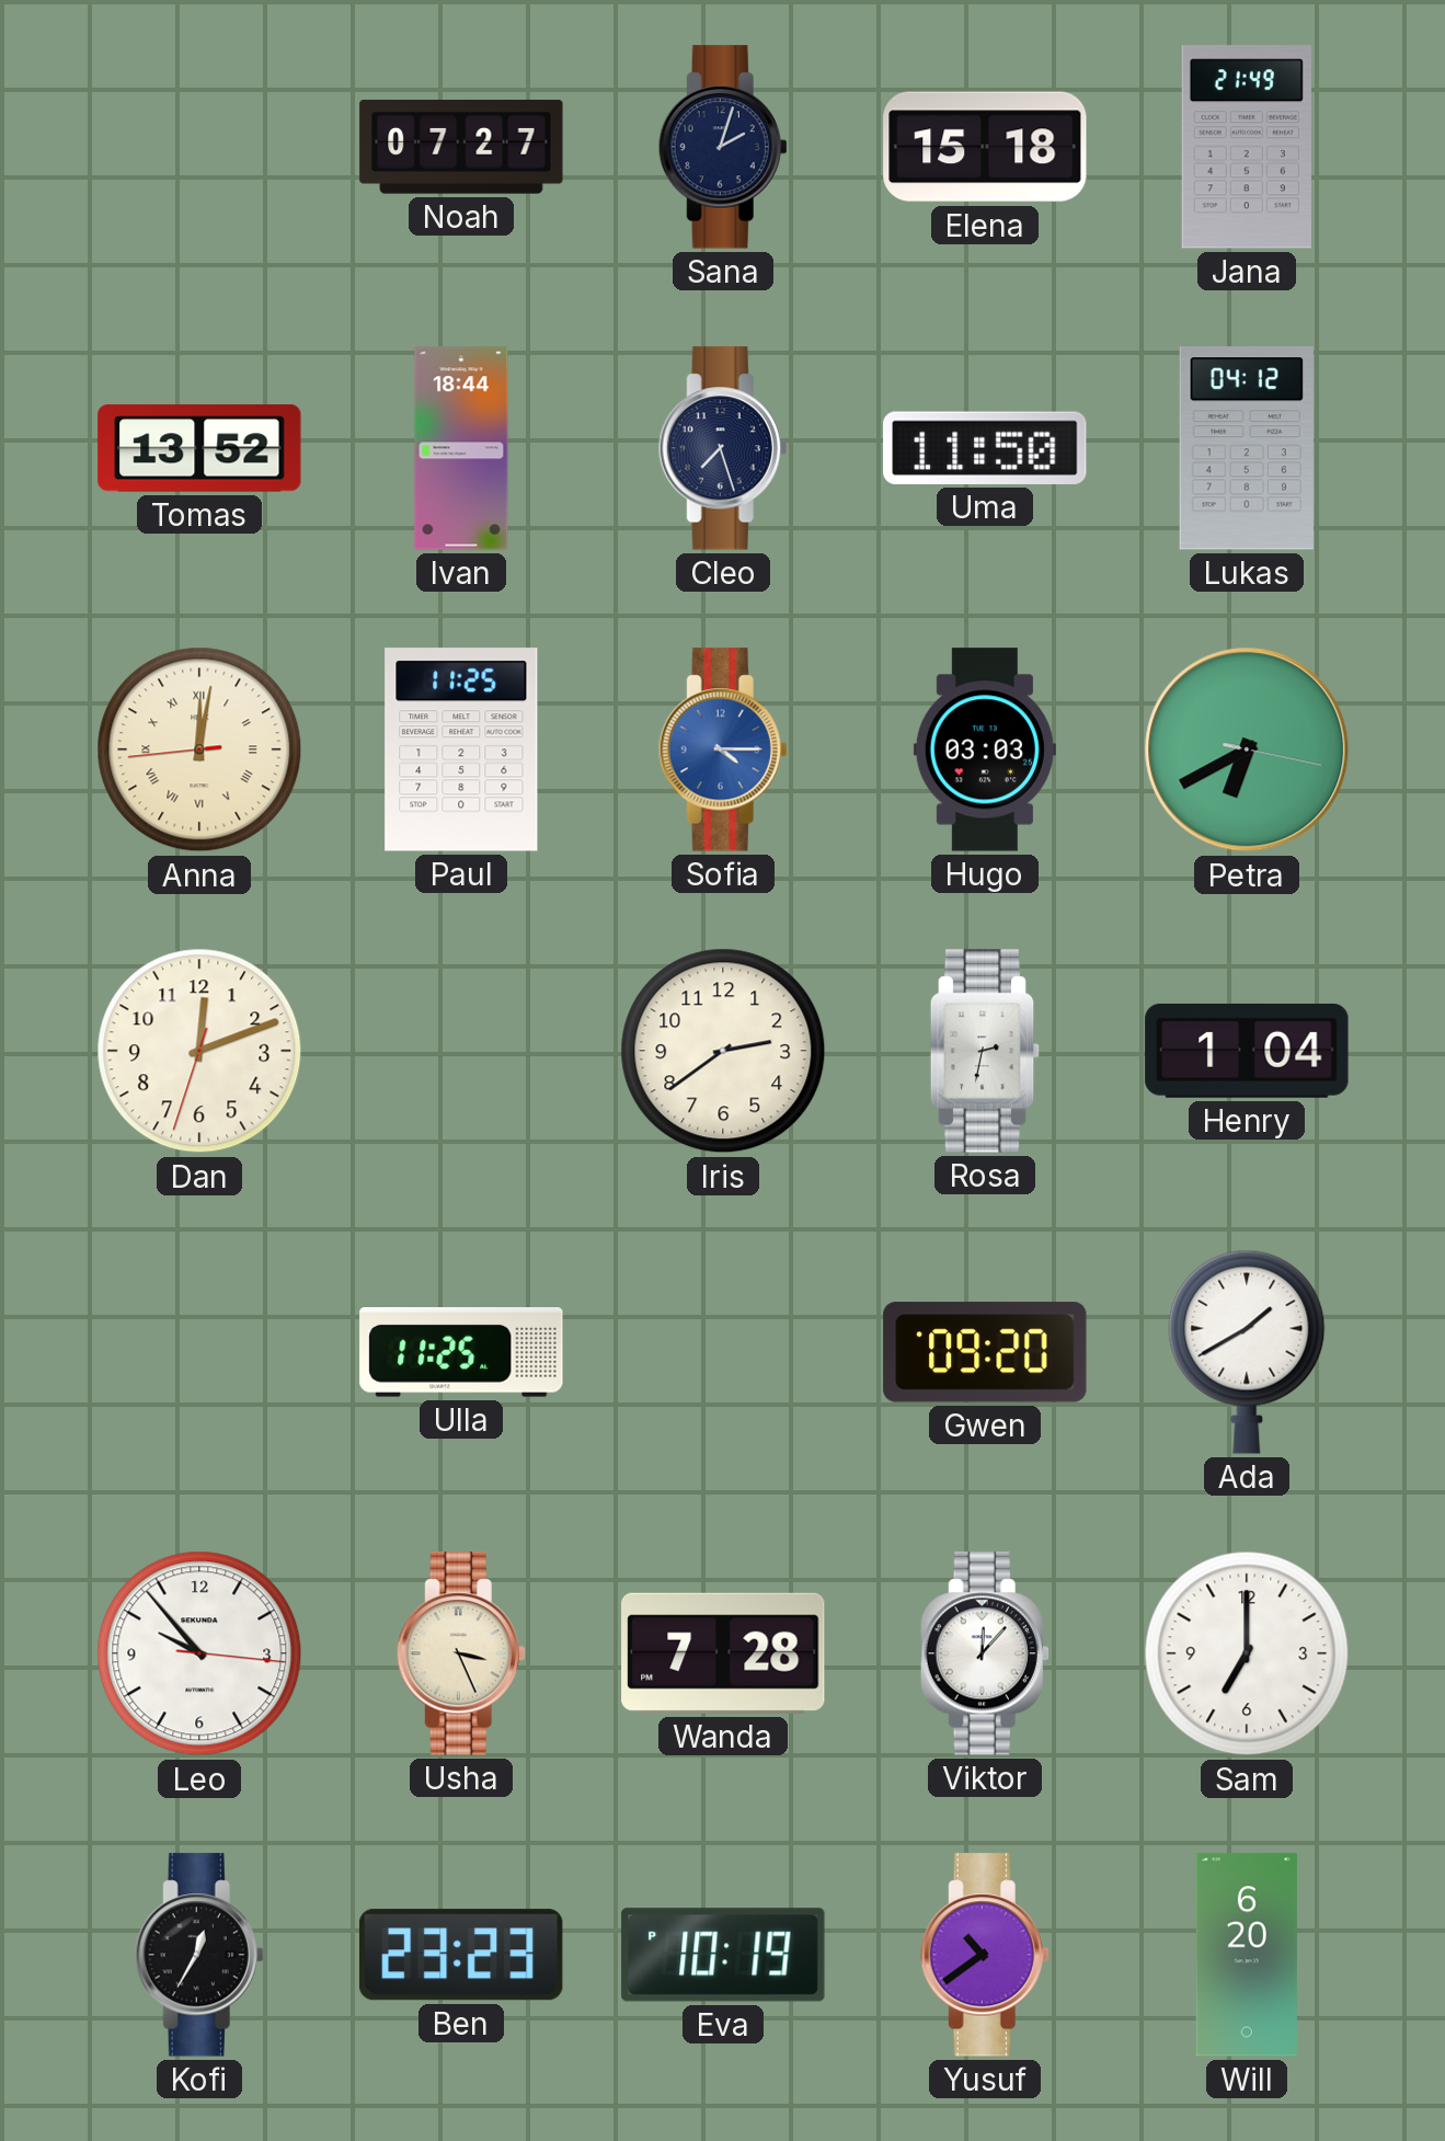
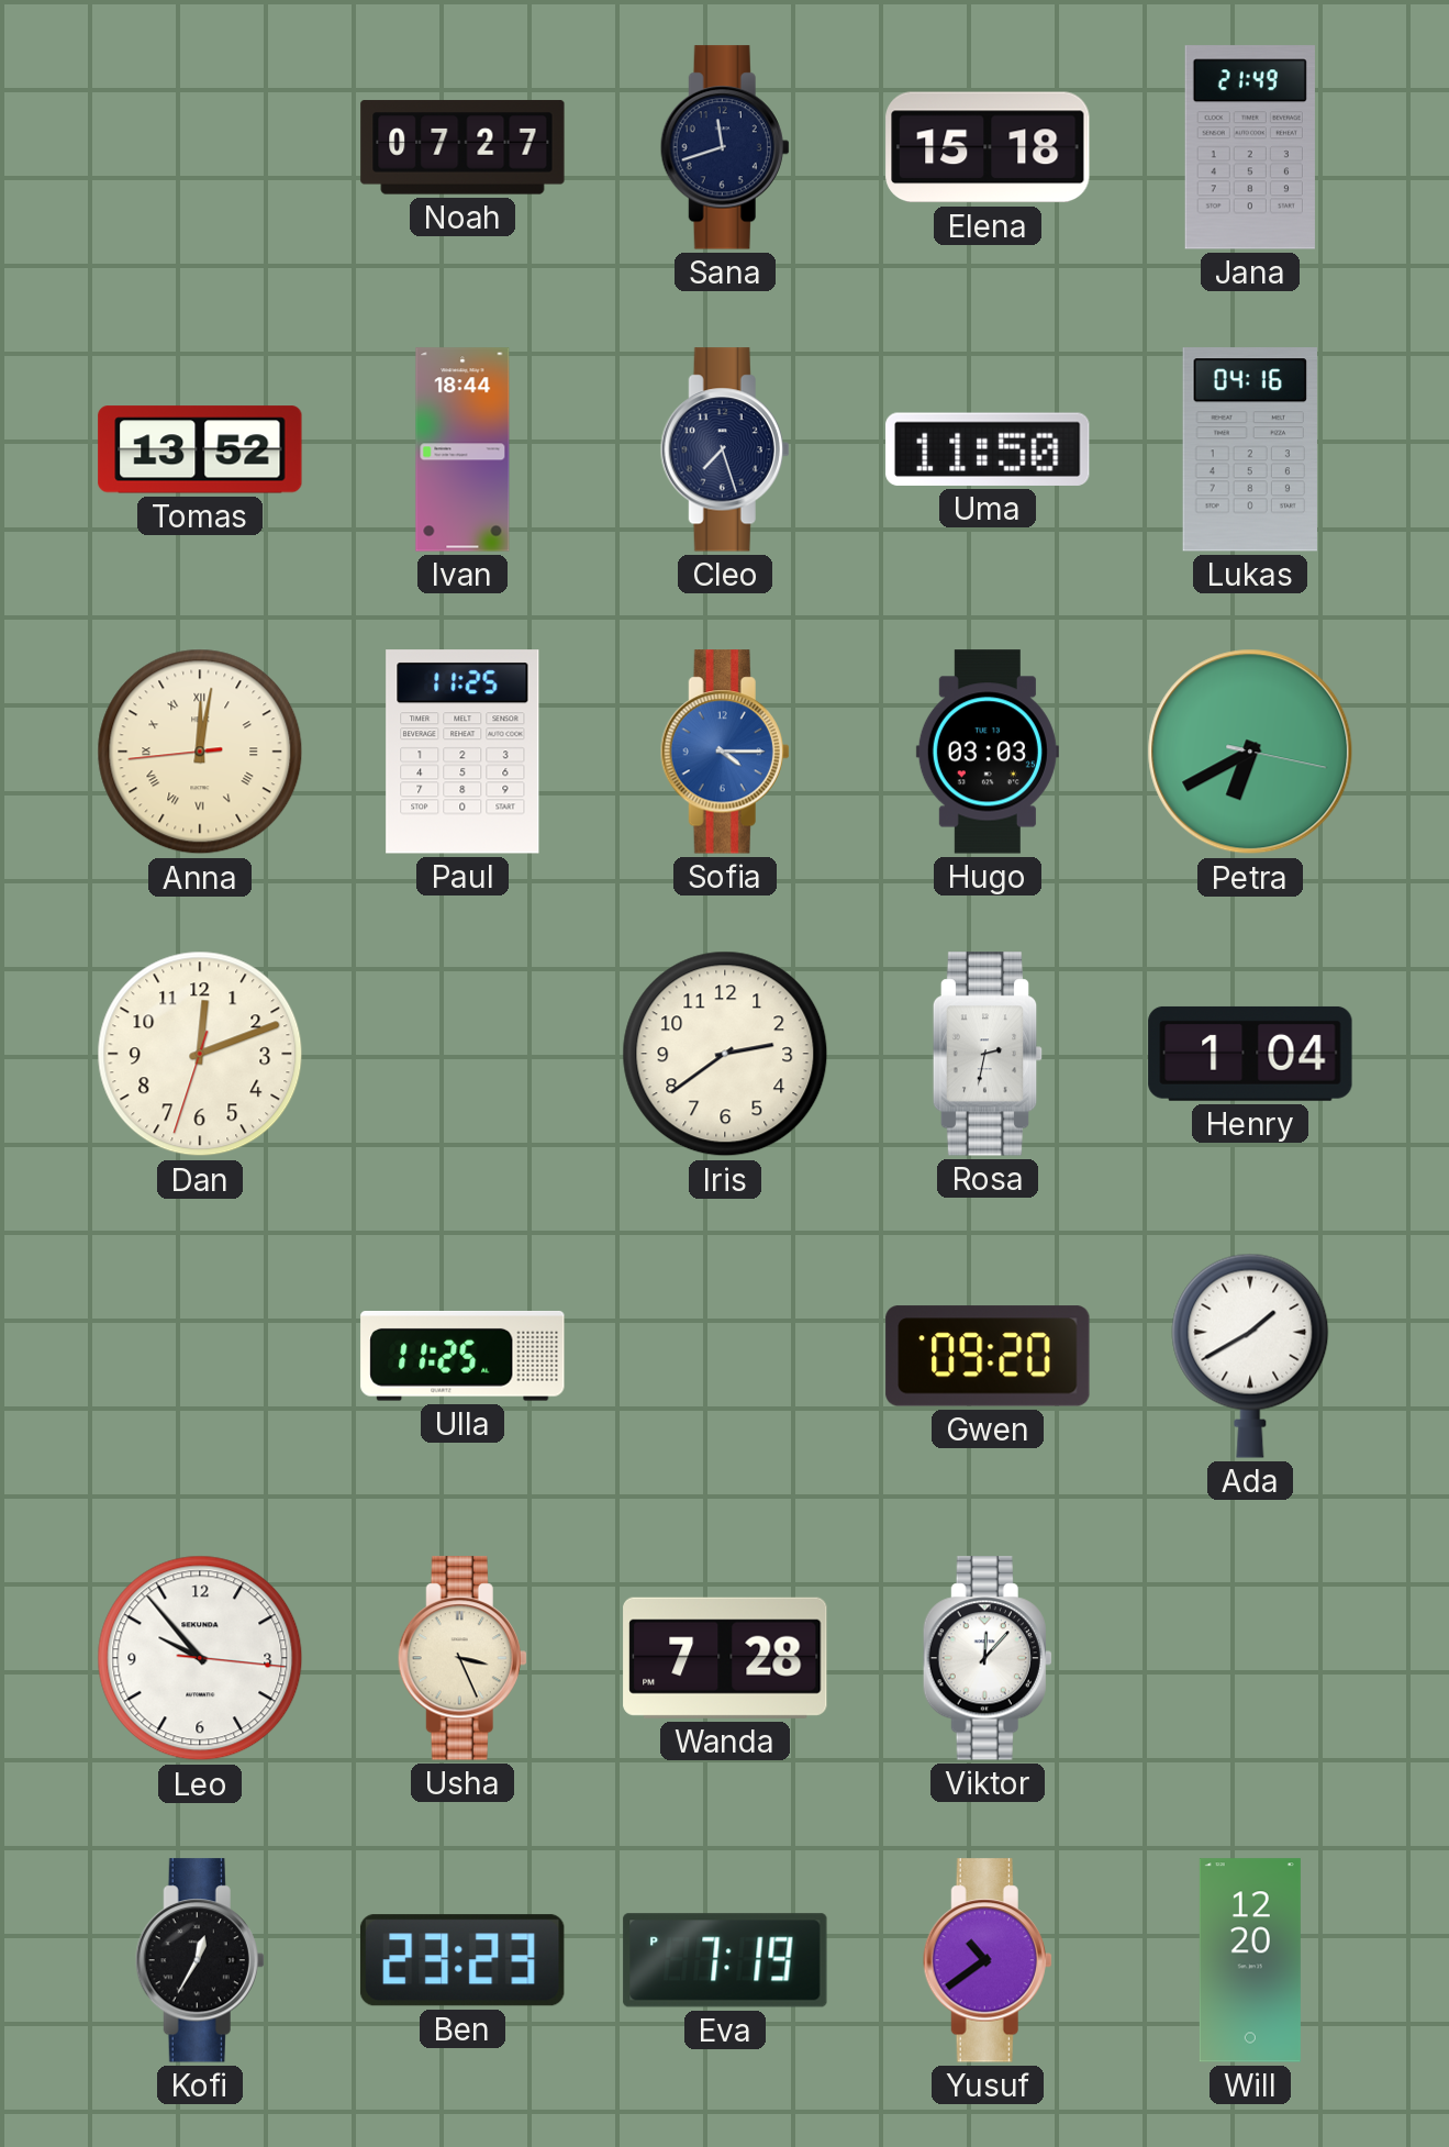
Sana: 2:03 -> 11:42
Lukas: 04:12 -> 04:16
Sam: 7:00 -> none
Eva: 10:19 -> 7:19
Will: 6:20 -> 12:20
